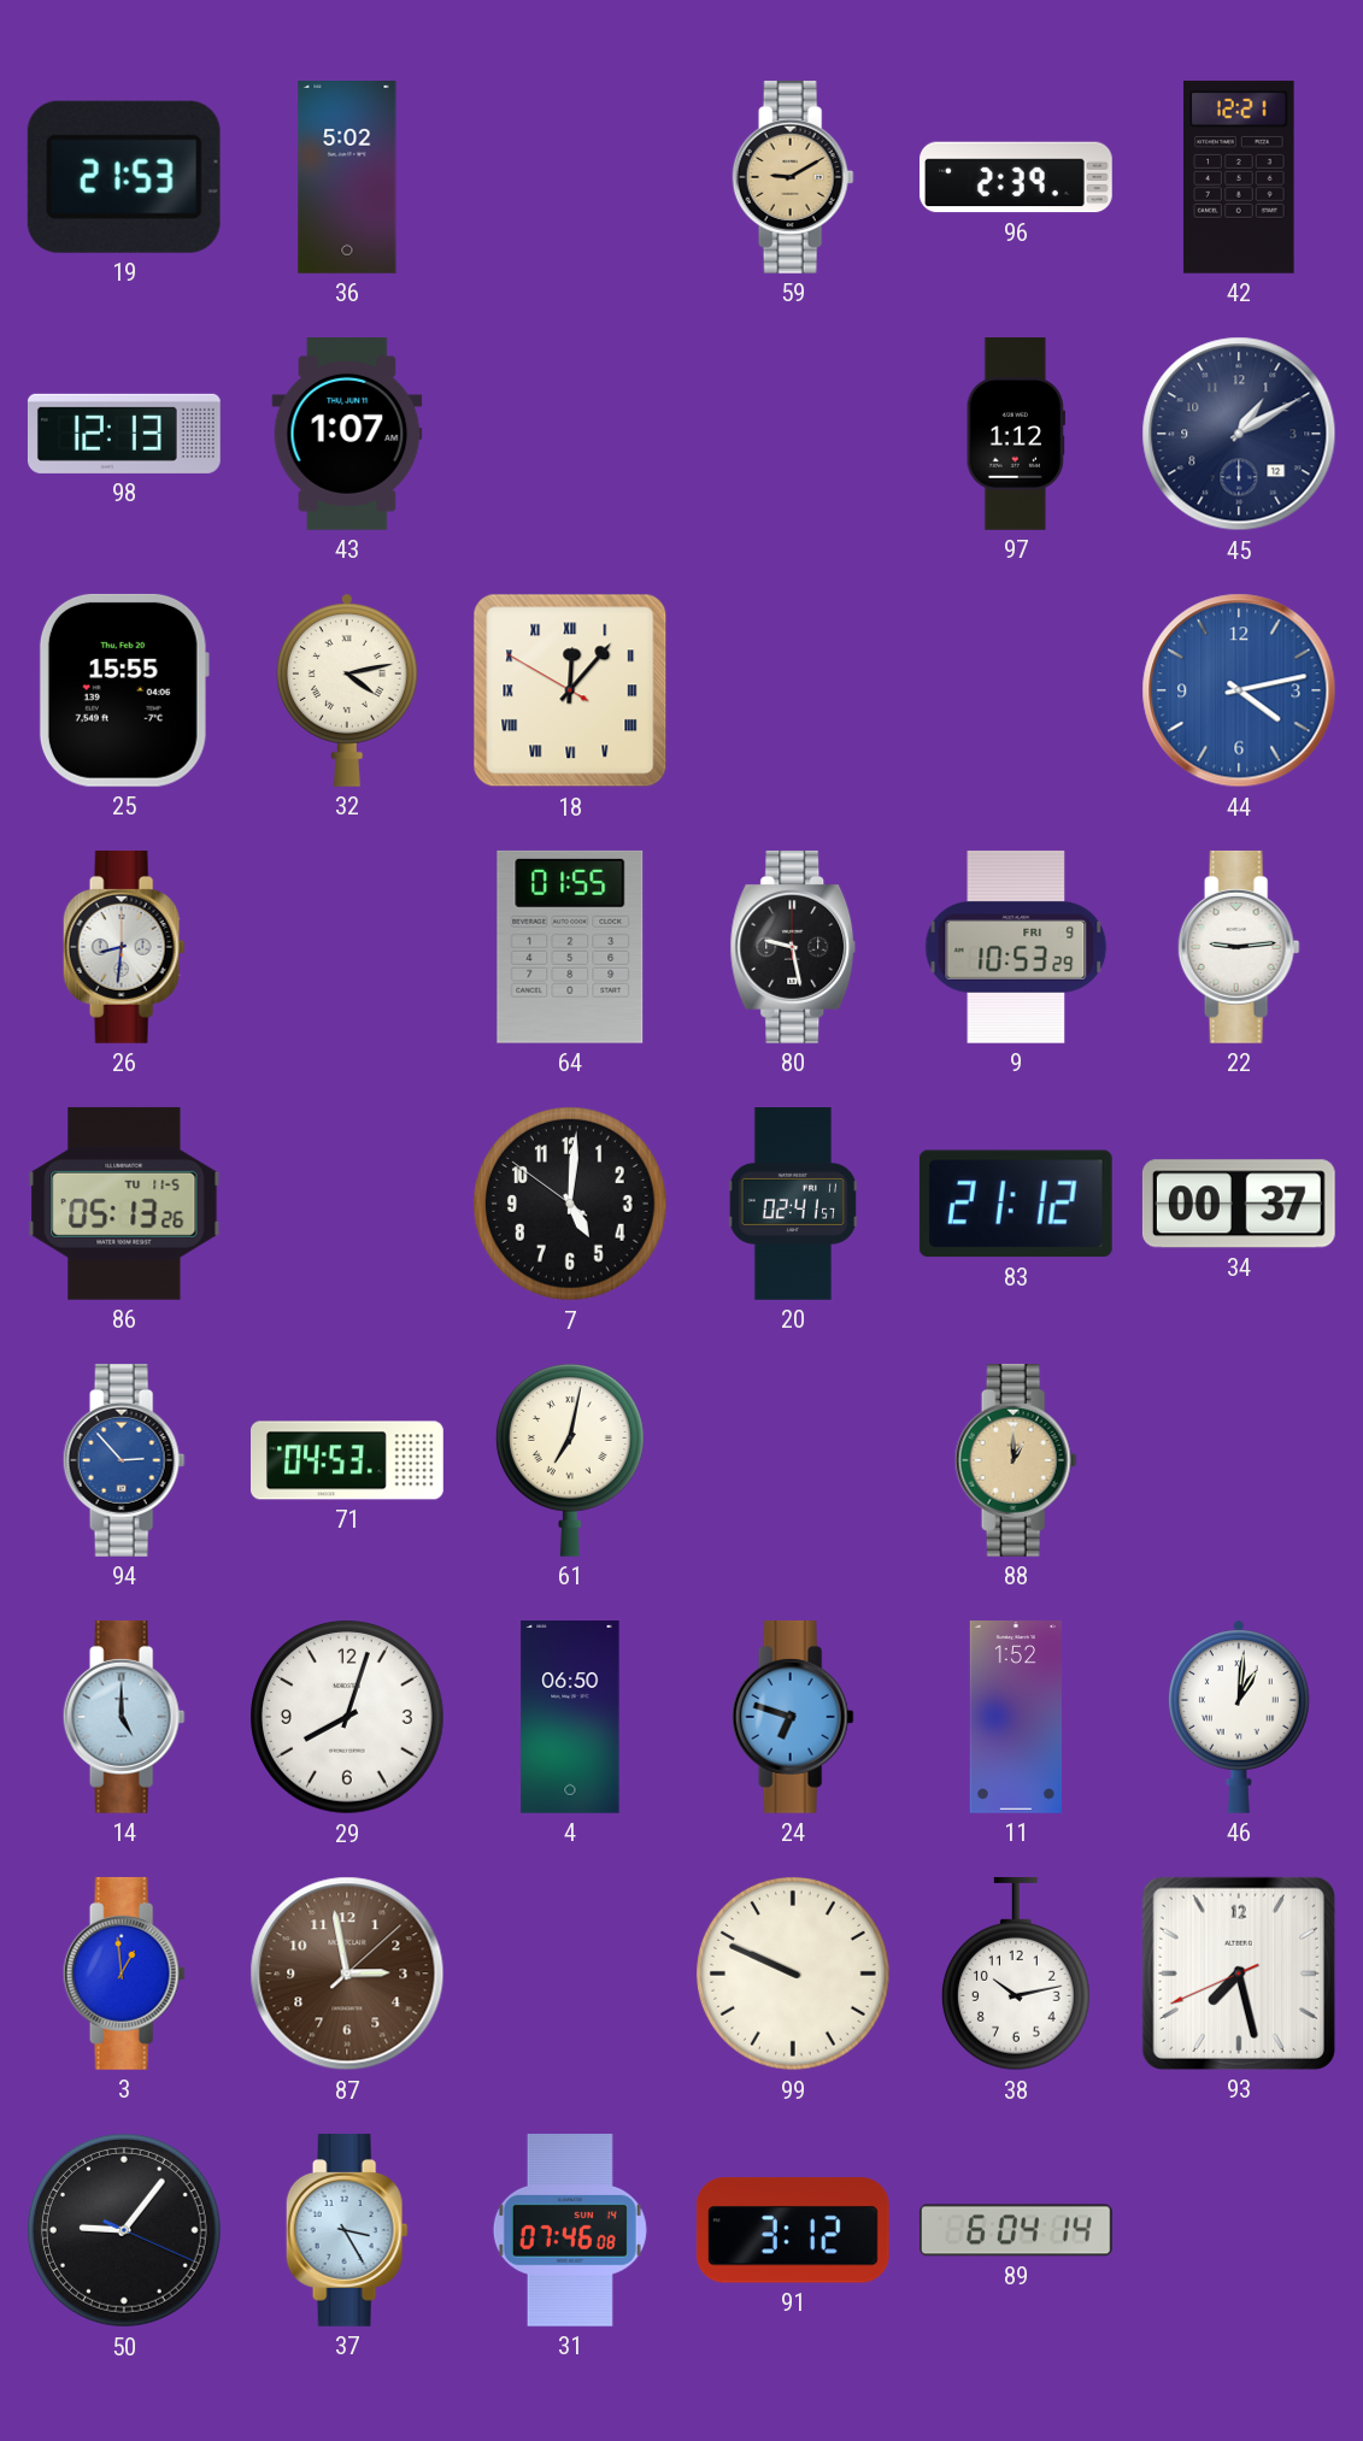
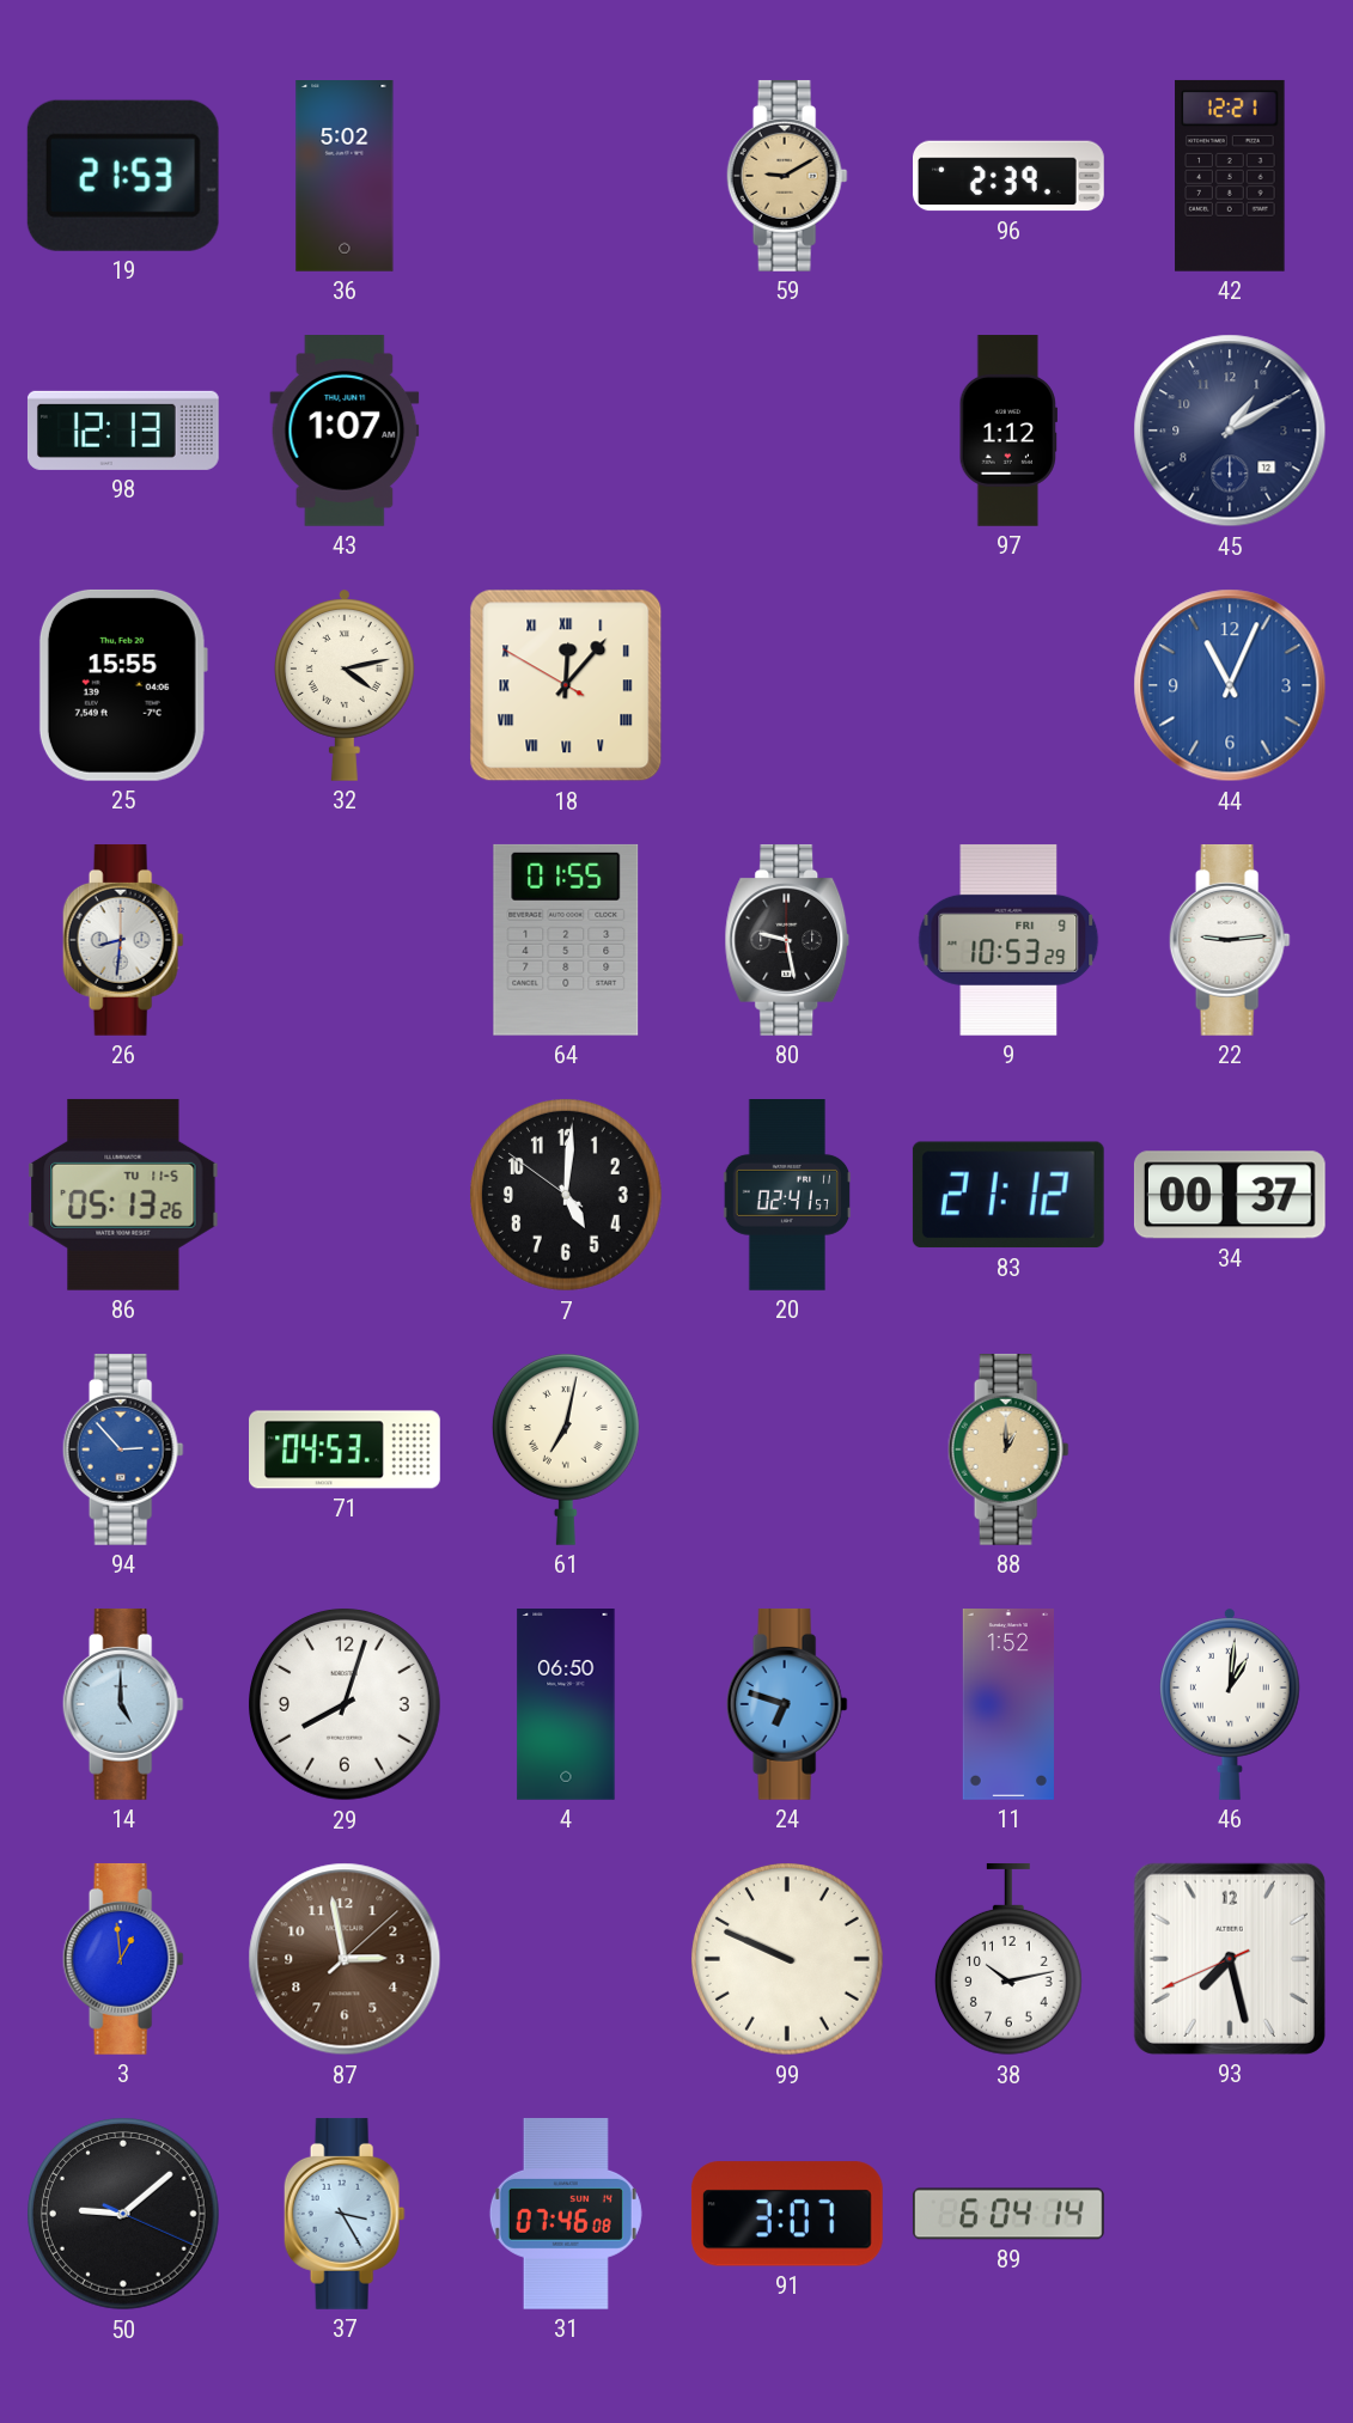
44: 4:13 -> 11:04
50: 9:06 -> 9:08
91: 3:12 -> 3:07
